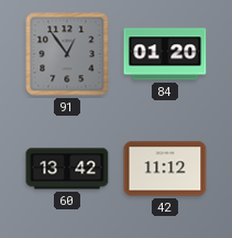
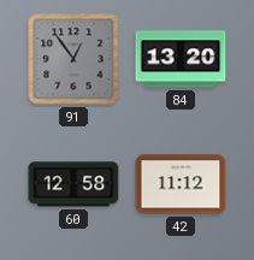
84: 01:20 -> 13:20
60: 13:42 -> 12:58
